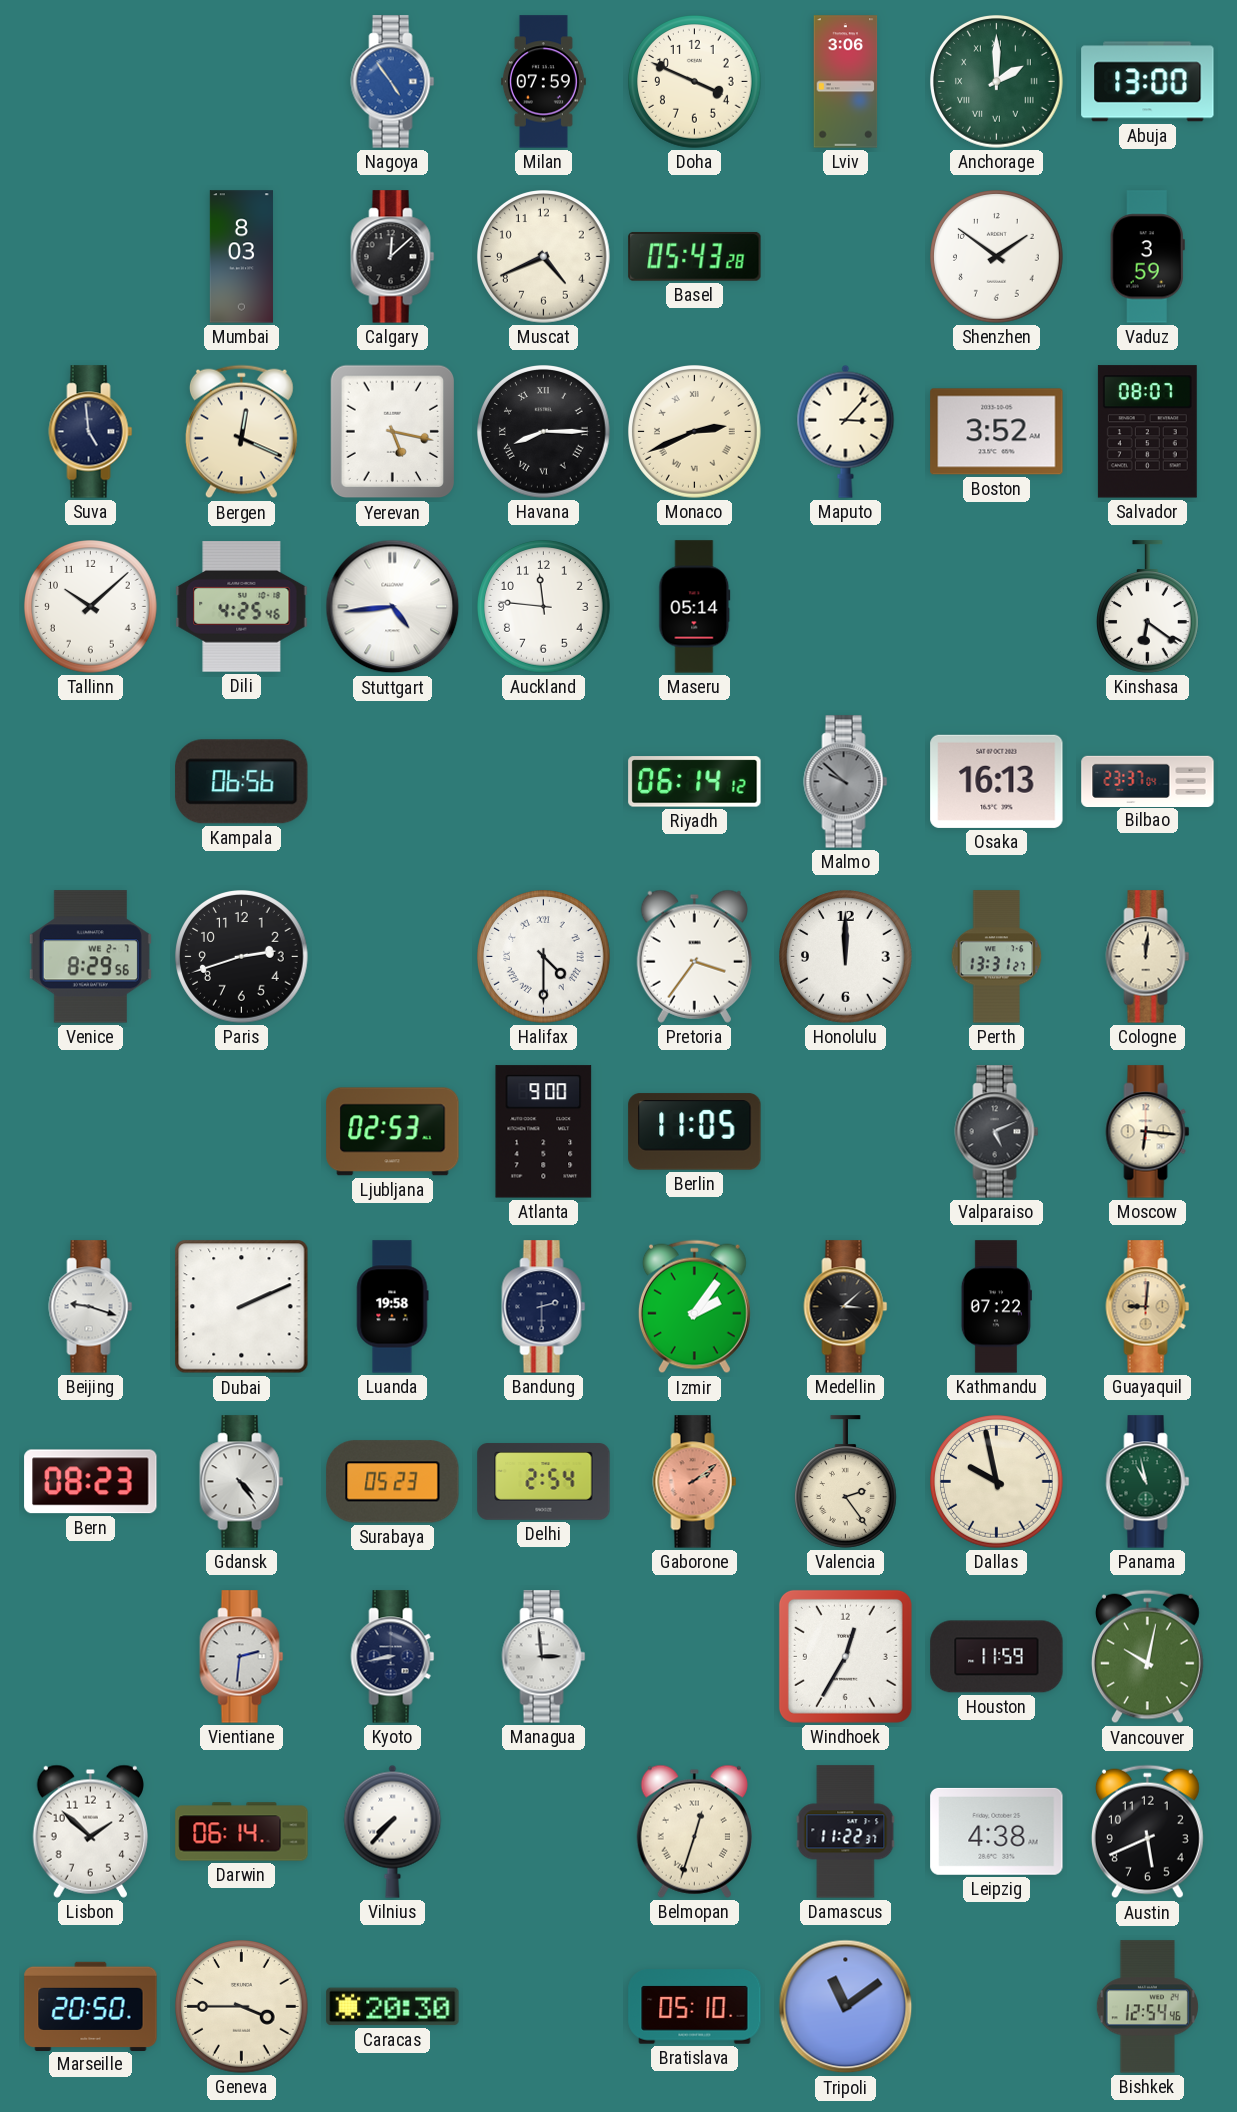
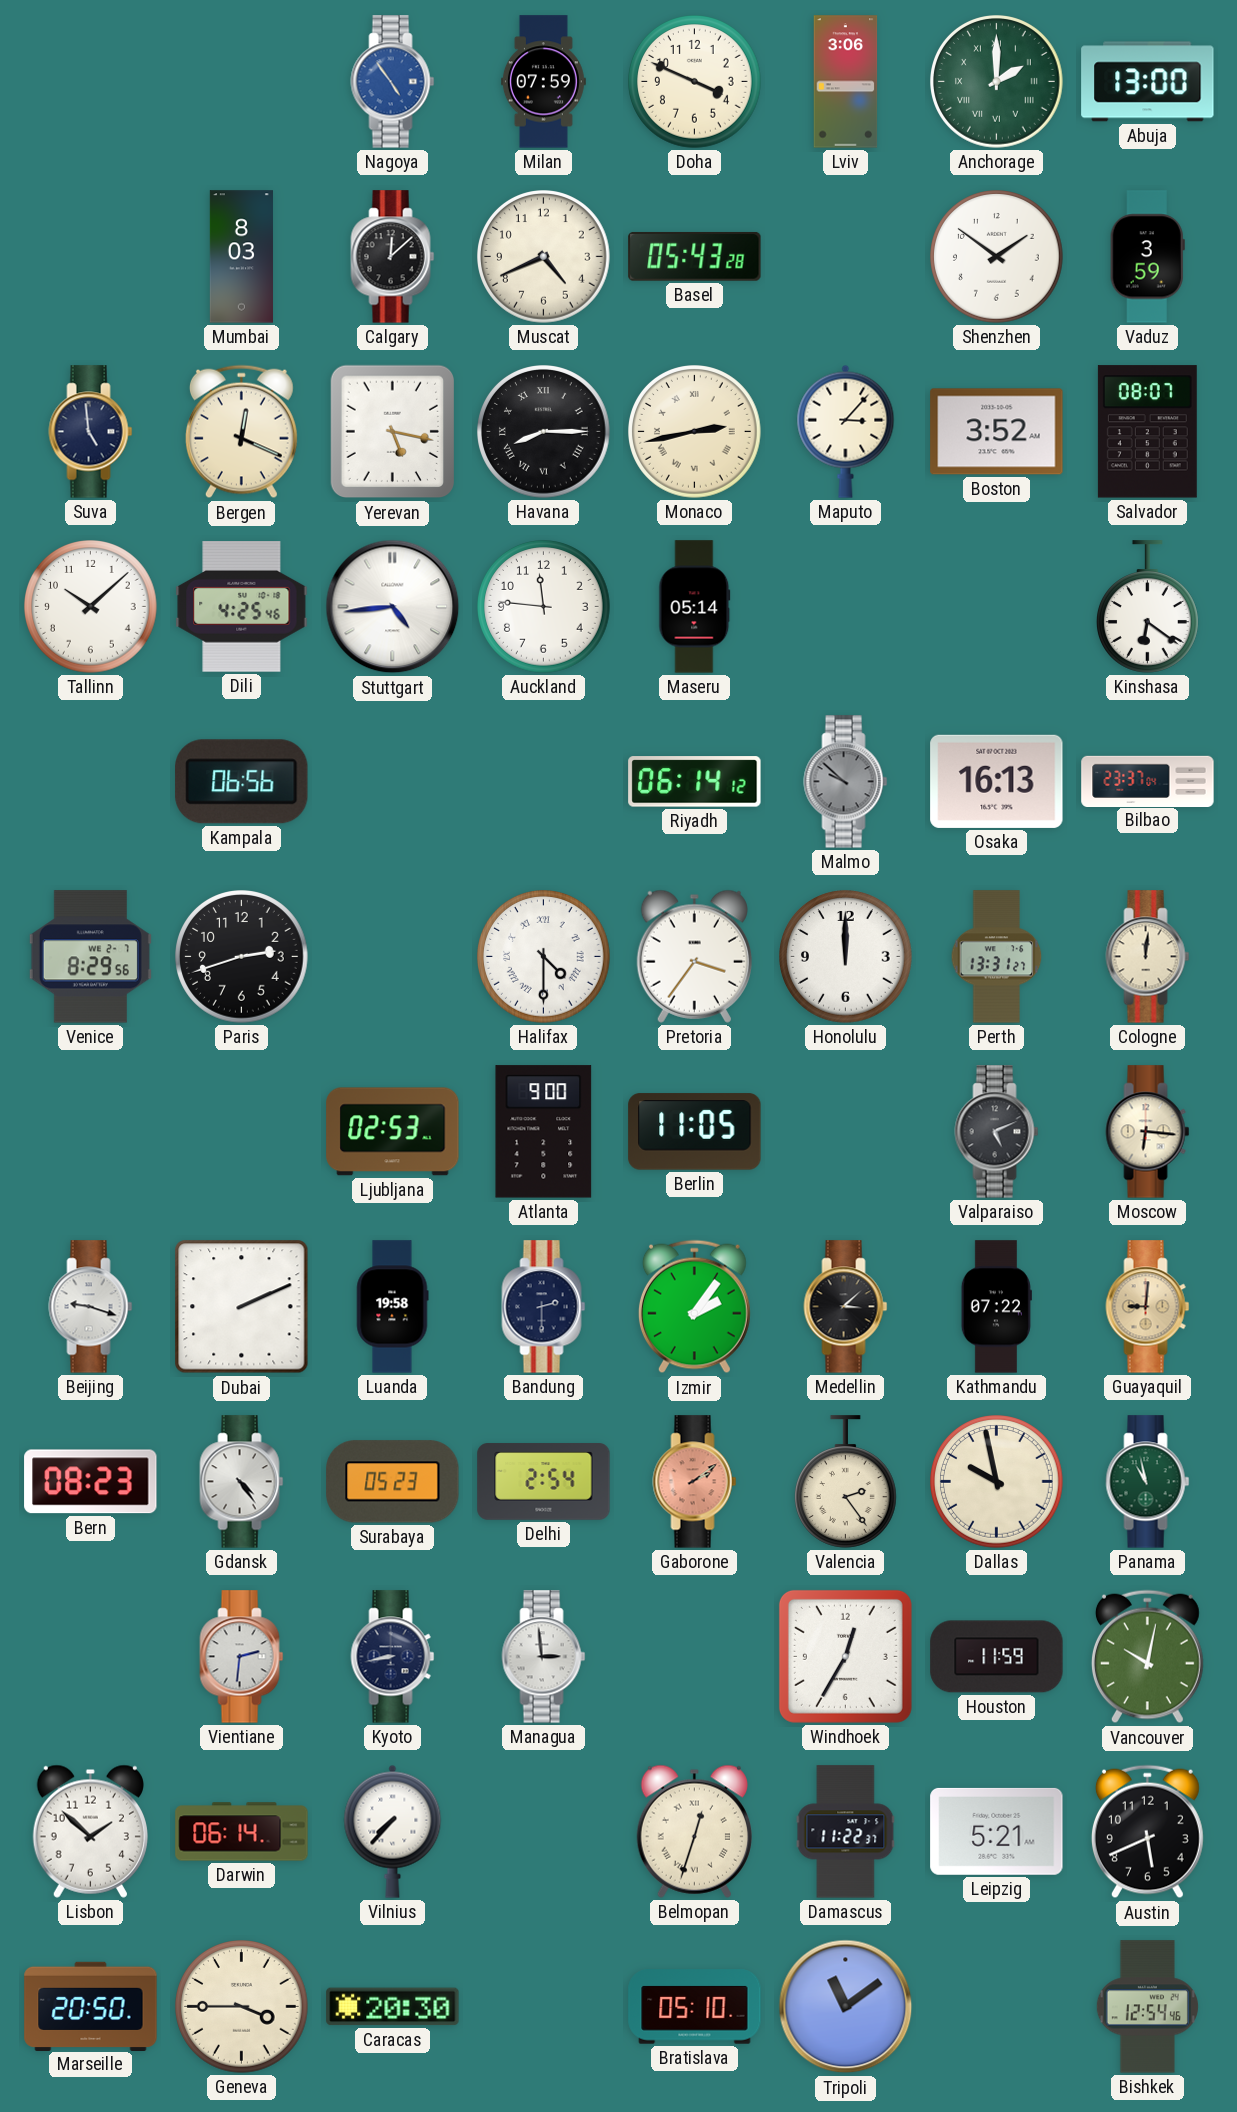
Monaco: 2:41 -> 2:43
Leipzig: 4:38 -> 5:21
